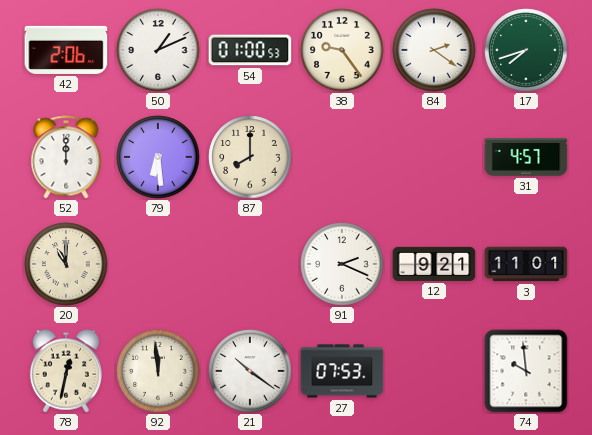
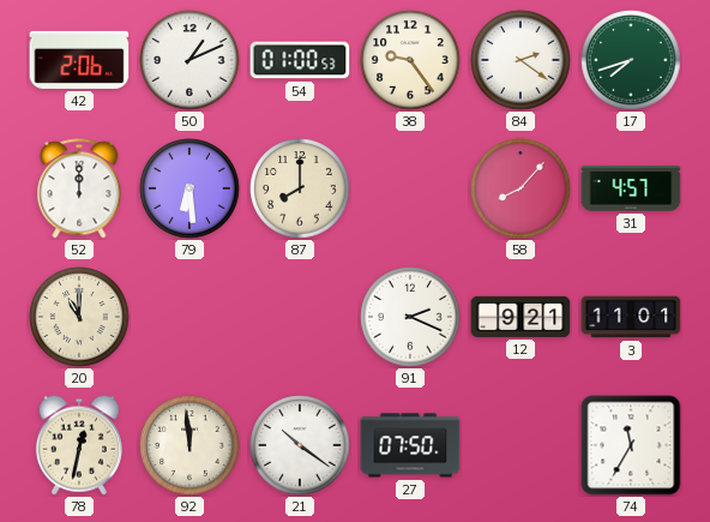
58: none -> 8:07
27: 07:53 -> 07:50
74: 9:59 -> 11:35
